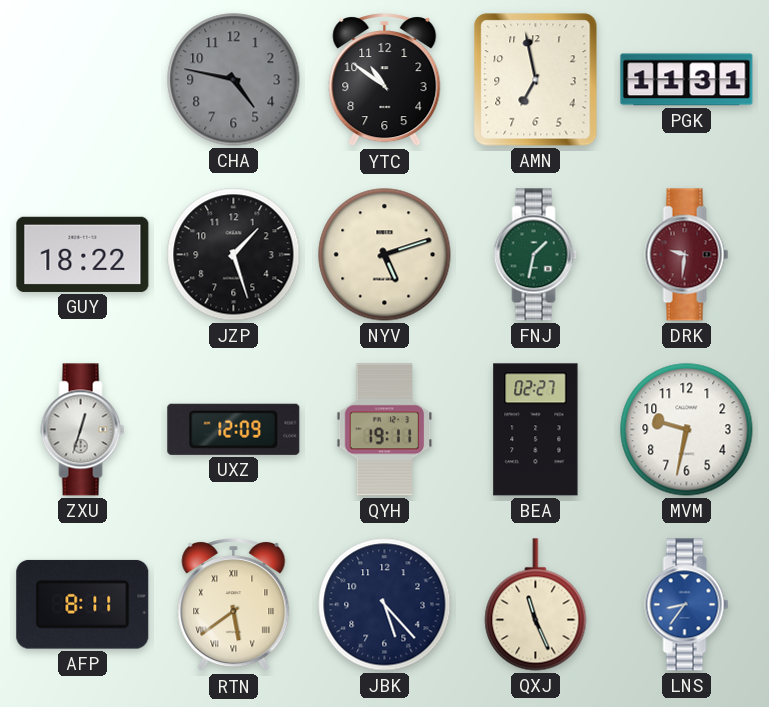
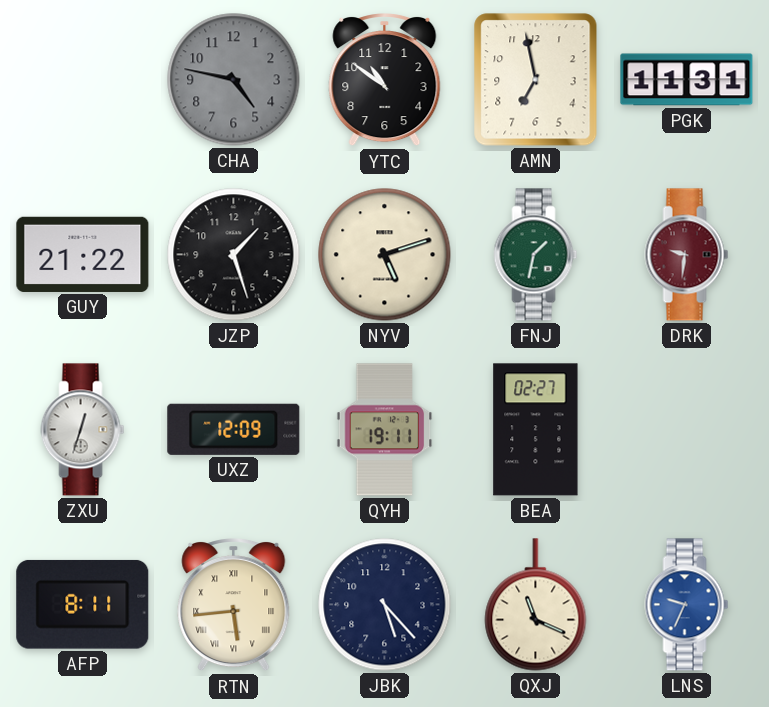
GUY: 18:22 -> 21:22
MVM: 9:32 -> none
RTN: 5:39 -> 5:44
QXJ: 11:26 -> 11:19
LNS: 8:36 -> 9:34
